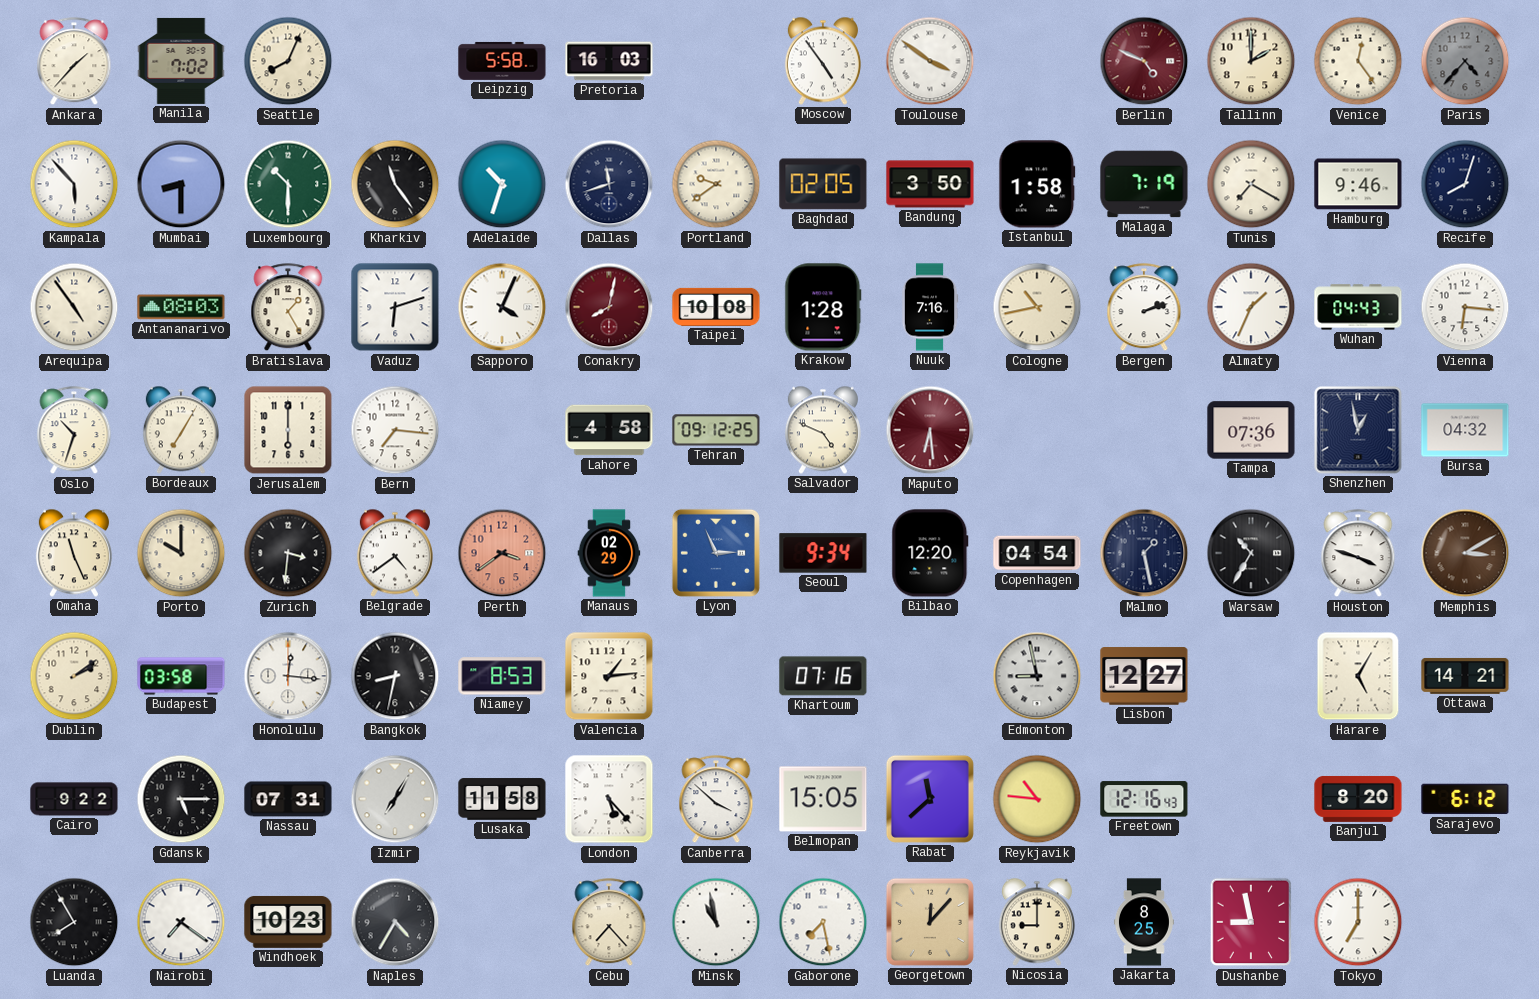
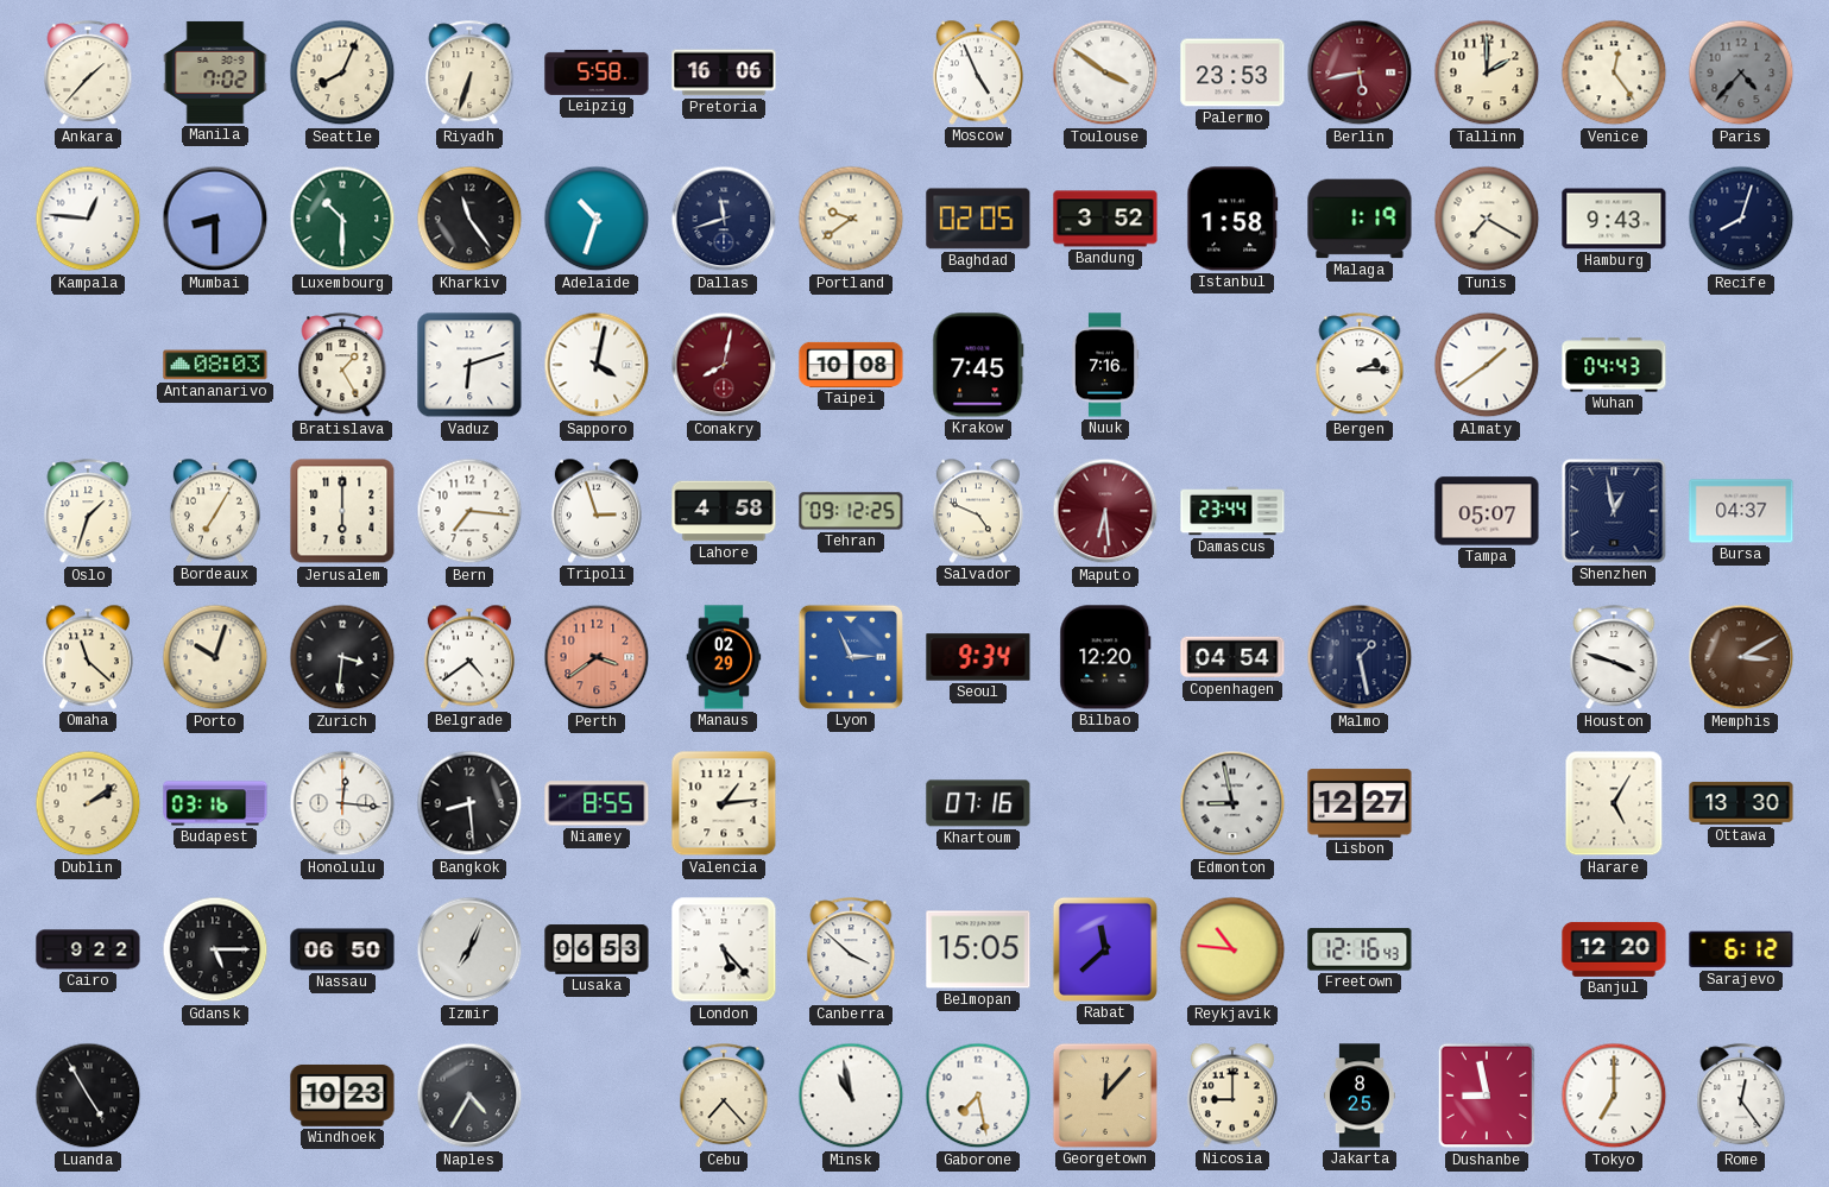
Riyadh: none -> 6:33
Pretoria: 16:03 -> 16:06
Moscow: 4:54 -> 4:56
Palermo: none -> 23:53
Berlin: 4:49 -> 5:43
Kampala: 5:53 -> 12:46
Bandung: 3:50 -> 3:52
Malaga: 7:19 -> 1:19
Hamburg: 9:46 -> 9:43
Arequipa: 4:54 -> none
Sapporo: 4:04 -> 4:02
Krakow: 1:28 -> 7:45
Cologne: 10:43 -> none
Bergen: 2:12 -> 2:15
Almaty: 1:34 -> 1:39
Vienna: 6:16 -> none
Oslo: 10:33 -> 1:33
Tripoli: none -> 2:57
Damascus: none -> 23:44
Tampa: 07:36 -> 05:07
Bursa: 04:32 -> 04:37
Omaha: 11:26 -> 11:22
Porto: 10:00 -> 10:03
Warsaw: 10:35 -> none
Budapest: 03:58 -> 03:16
Bangkok: 8:32 -> 8:29
Niamey: 8:53 -> 8:55
Ottawa: 14:21 -> 13:30
Nassau: 07:31 -> 06:50
Izmir: 7:05 -> 7:04
Lusaka: 11:58 -> 06:53
Banjul: 8:20 -> 12:20
Luanda: 7:55 -> 4:55
Nairobi: 7:21 -> none
Rome: none -> 12:24
